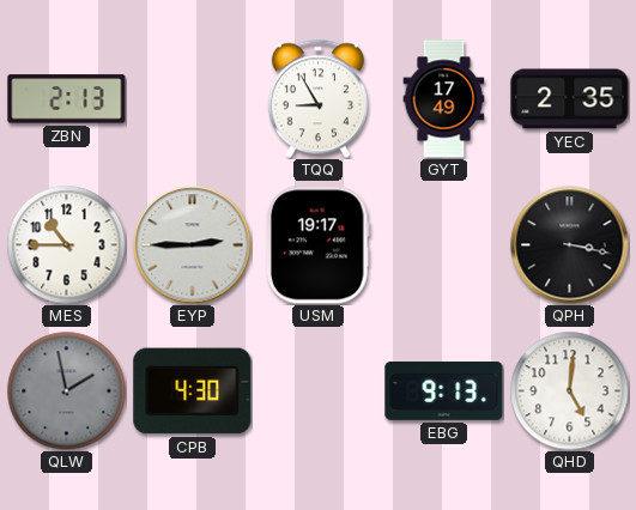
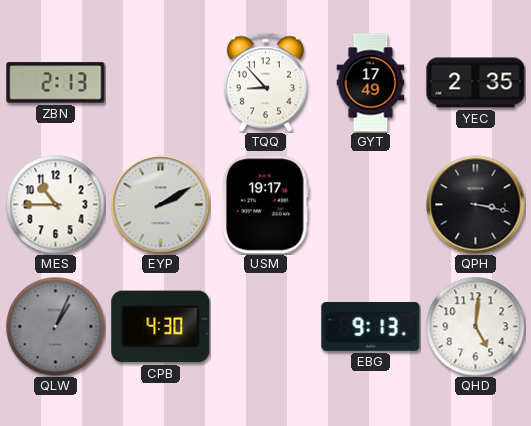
TQQ: 8:55 -> 8:53
EYP: 2:45 -> 2:10
QLW: 1:58 -> 1:04
